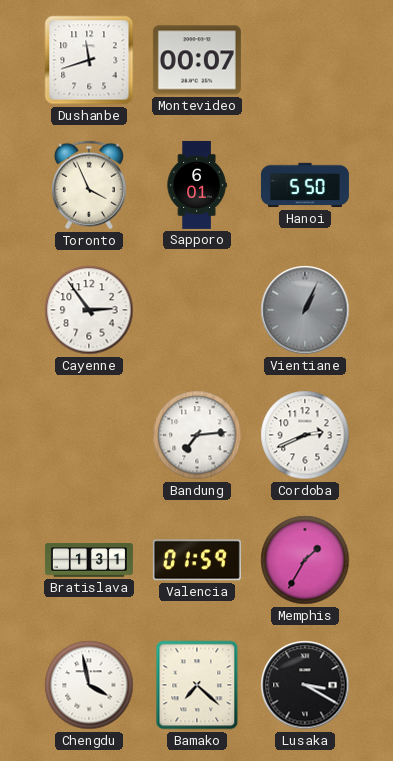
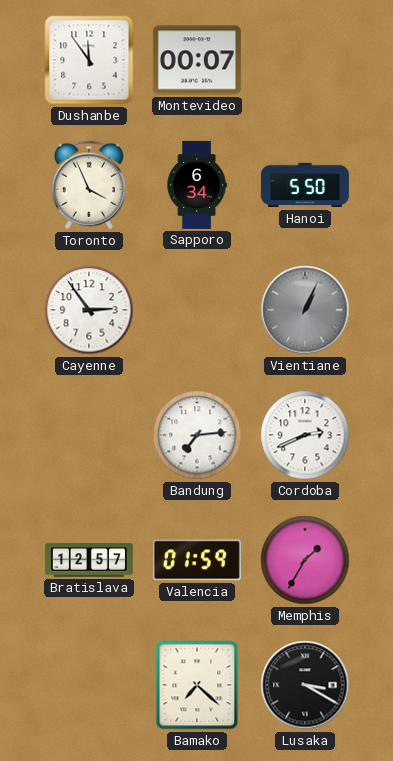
Dushanbe: 11:42 -> 11:54
Sapporo: 6:01 -> 6:34
Bratislava: 1:31 -> 12:57
Chengdu: 3:58 -> none
